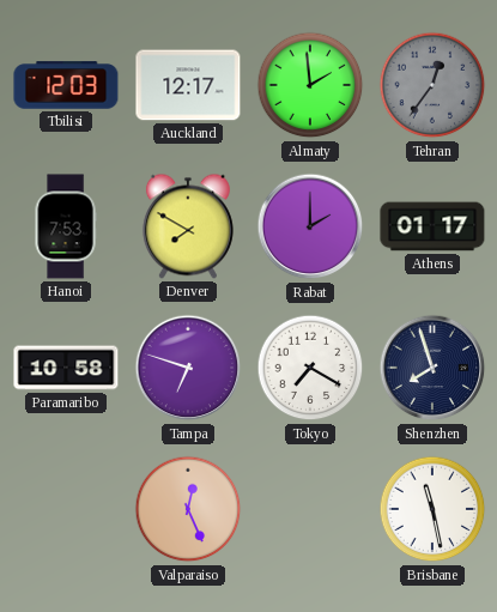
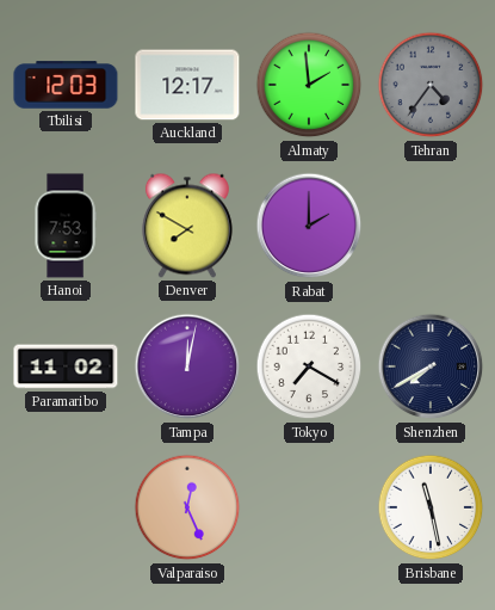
Tehran: 12:36 -> 4:36
Athens: 01:17 -> none
Paramaribo: 10:58 -> 11:02
Tampa: 6:48 -> 12:02
Shenzhen: 7:57 -> 7:40
